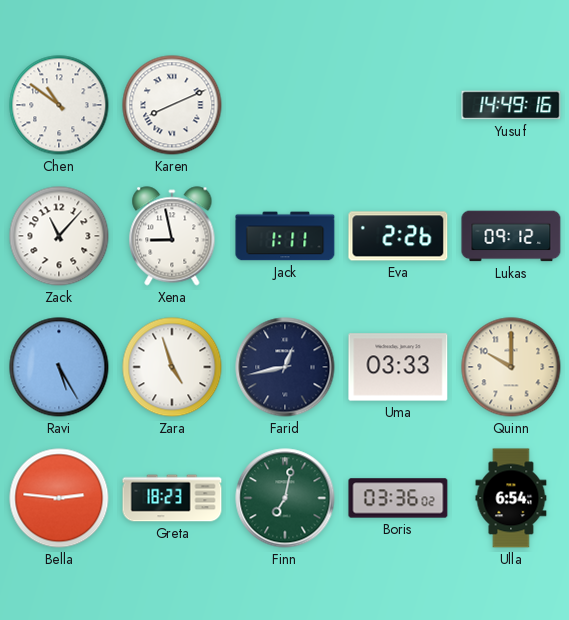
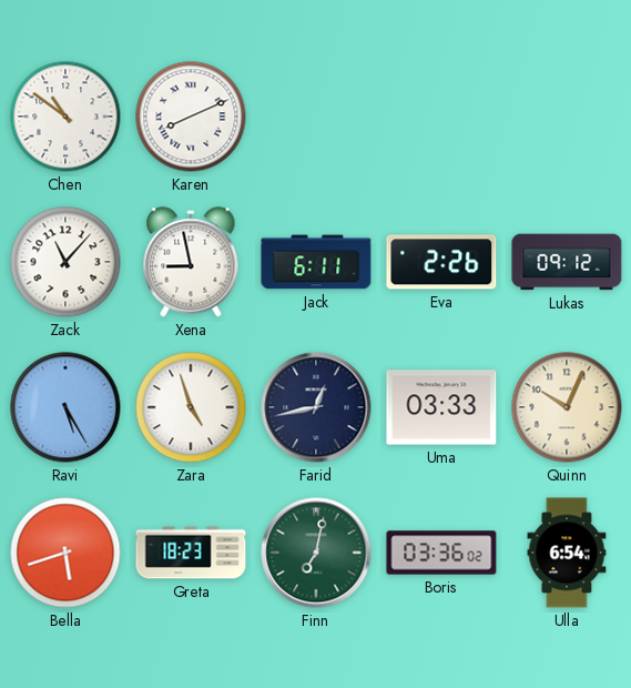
Yusuf: 14:49 -> none
Jack: 1:11 -> 6:11
Quinn: 10:00 -> 10:04
Bella: 2:46 -> 5:42
